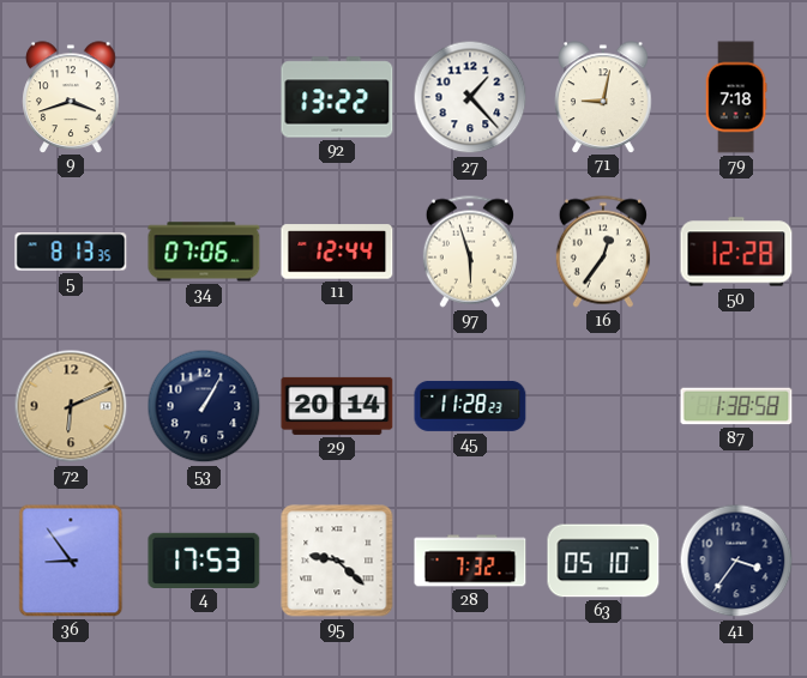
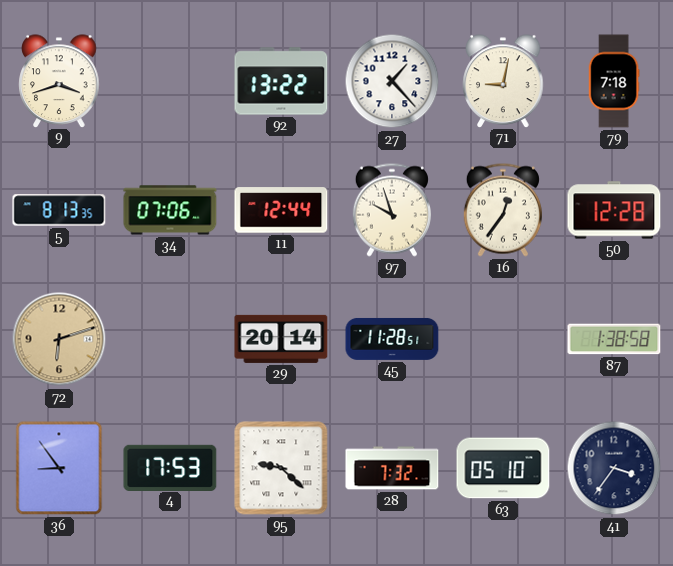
97: 5:57 -> 9:57
72: 6:11 -> 6:12
53: 1:05 -> none
45: 11:28:23 -> 11:28:51
